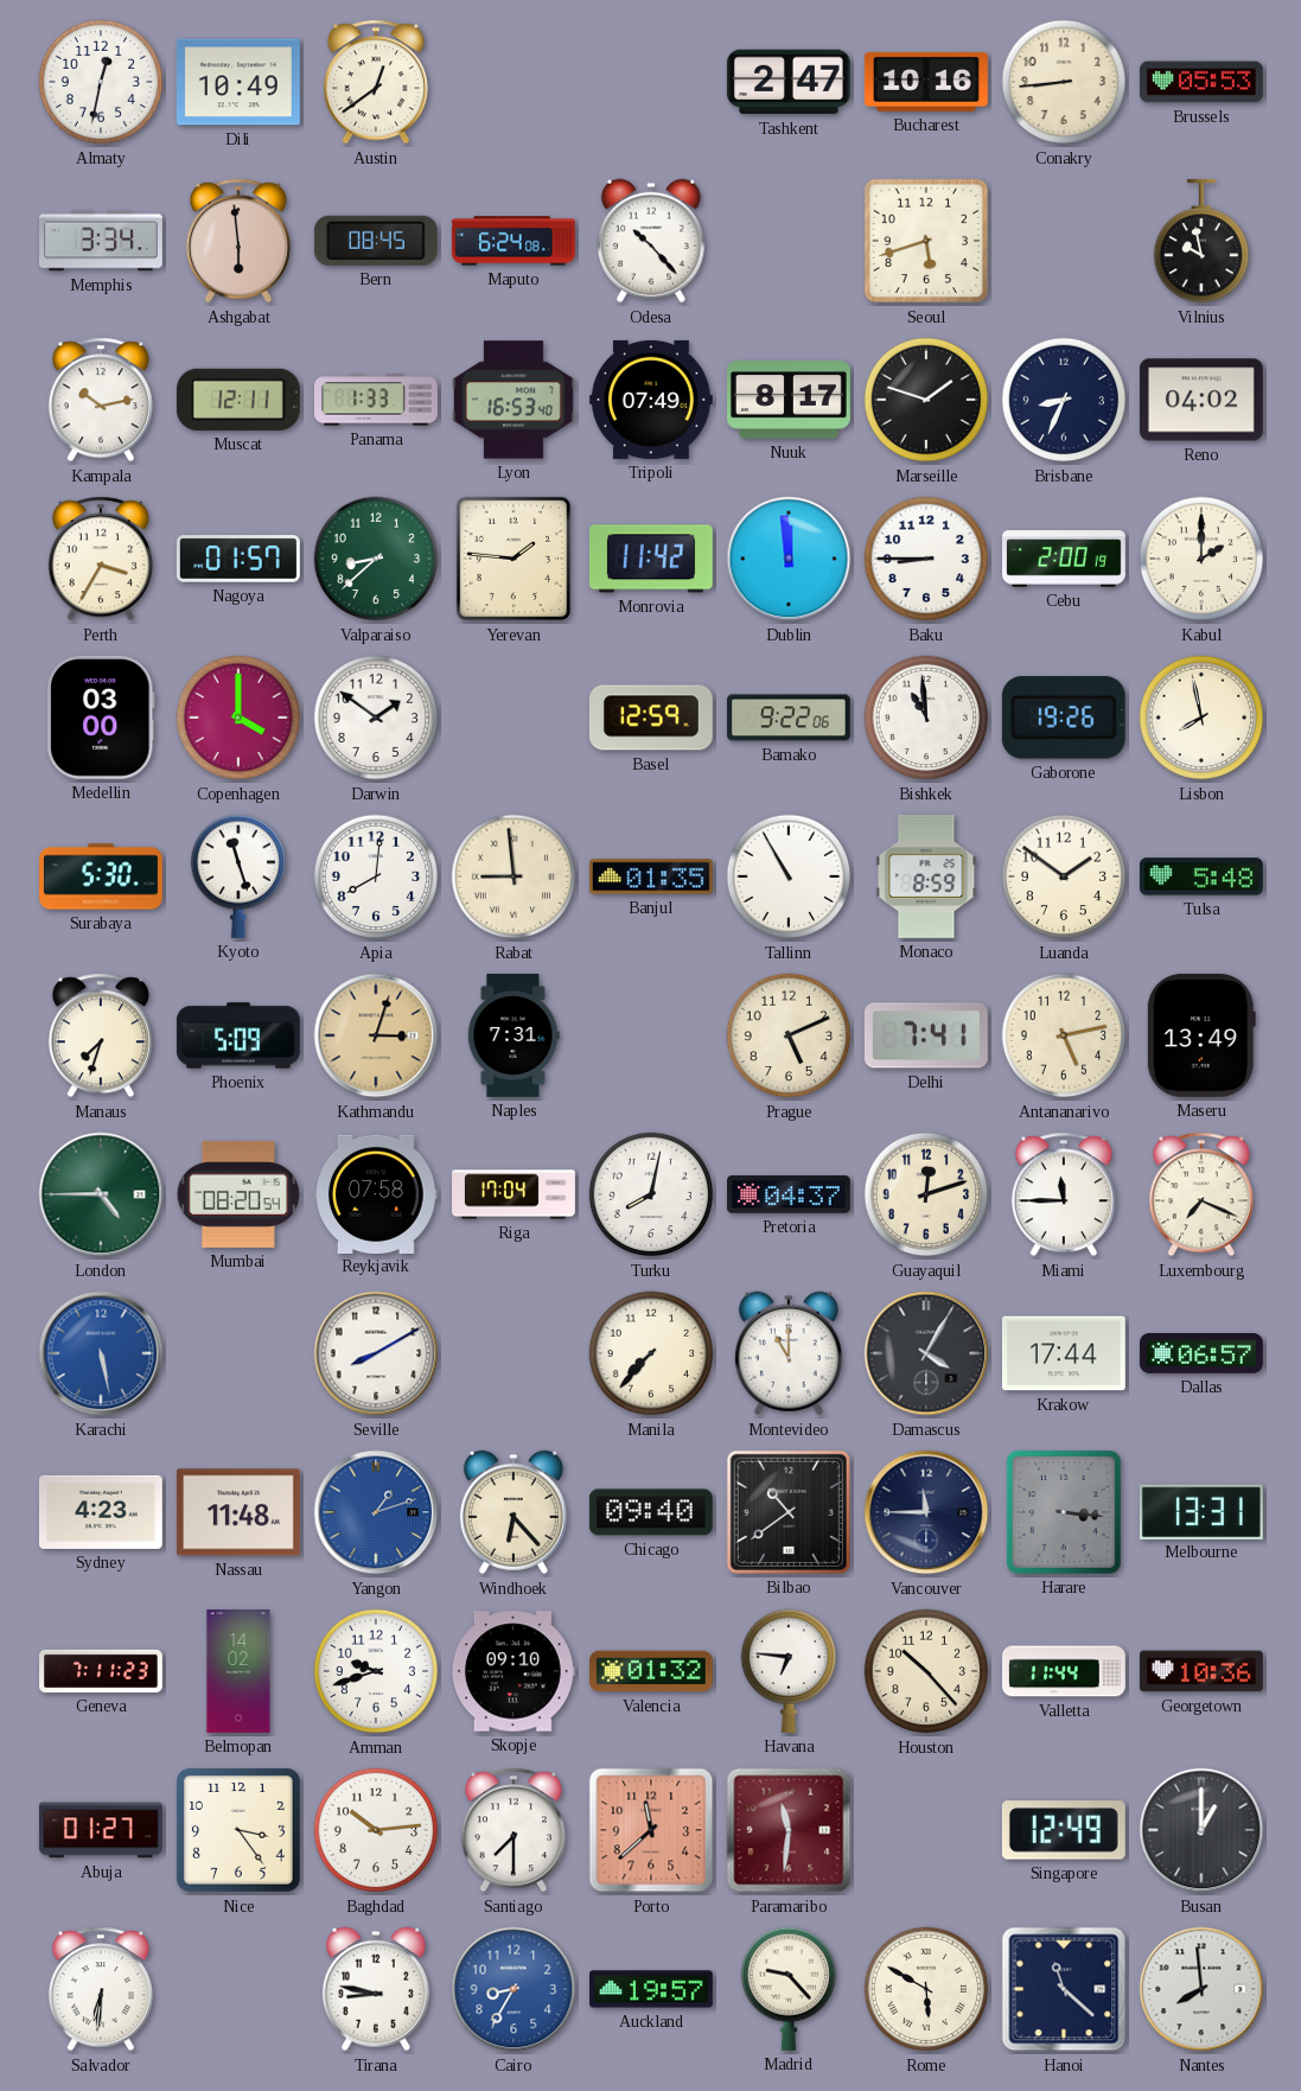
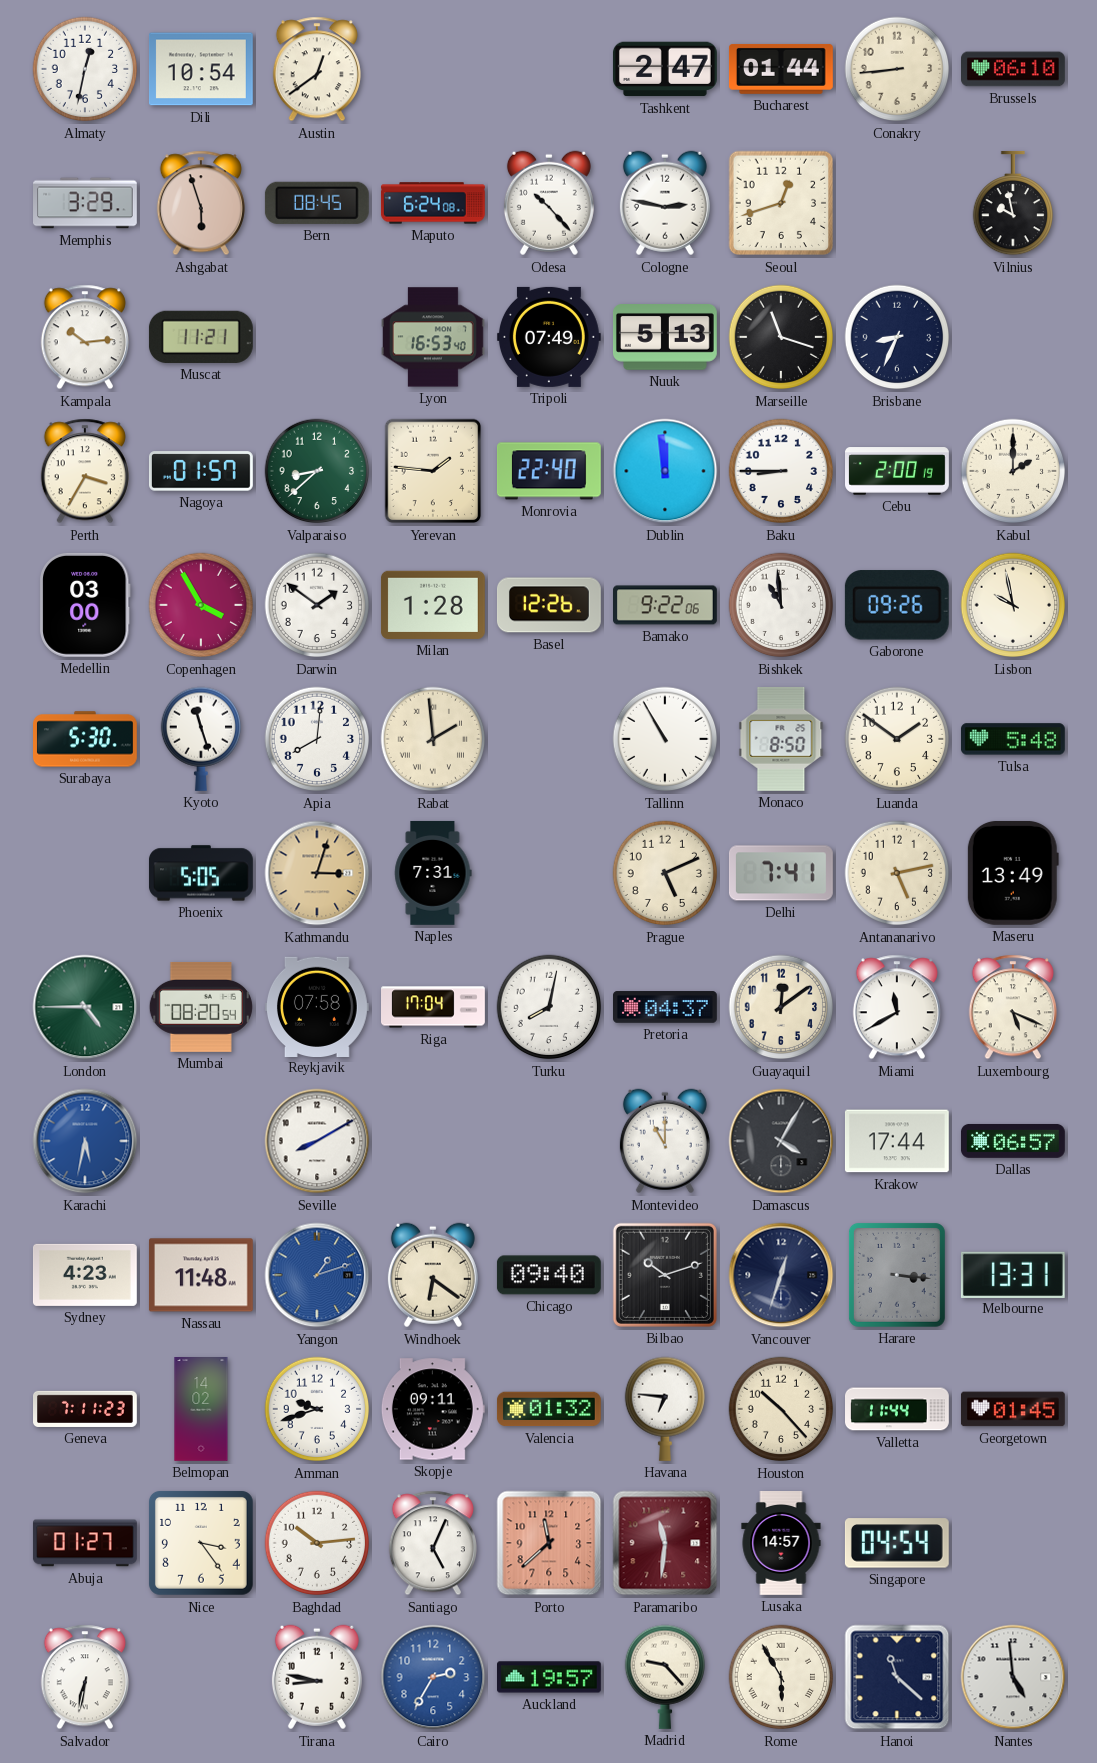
Dili: 10:49 -> 10:54
Bucharest: 10:16 -> 01:44
Brussels: 05:53 -> 06:10
Memphis: 3:34 -> 3:29
Ashgabat: 5:59 -> 5:57
Cologne: none -> 2:47
Seoul: 5:42 -> 12:42
Kampala: 10:13 -> 10:14
Muscat: 12:11 -> 11:21
Panama: 1:33 -> none
Nuuk: 8:17 -> 5:13
Marseille: 1:48 -> 11:18
Reno: 04:02 -> none
Monrovia: 11:42 -> 22:40
Copenhagen: 4:00 -> 3:55
Milan: none -> 1:28
Basel: 12:59 -> 12:26
Gaborone: 19:26 -> 09:26
Lisbon: 7:58 -> 9:58
Rabat: 8:59 -> 1:59
Banjul: 01:35 -> none
Monaco: 8:59 -> 8:50
Manaus: 7:33 -> none
Phoenix: 5:09 -> 5:05
Guayaquil: 12:12 -> 12:09
Miami: 11:45 -> 11:40
Luxembourg: 7:19 -> 5:19
Karachi: 5:28 -> 5:32
Manila: 7:37 -> none
Windhoek: 6:23 -> 6:21
Bilbao: 10:39 -> 10:12
Vancouver: 11:45 -> 12:33
Skopje: 09:10 -> 09:11
Georgetown: 10:36 -> 01:45
Santiago: 7:30 -> 5:04
Lusaka: none -> 14:57
Singapore: 12:49 -> 04:54
Busan: 1:00 -> none
Salvador: 6:31 -> 6:32
Cairo: 8:35 -> 2:35
Rome: 5:50 -> 5:55
Nantes: 7:59 -> 4:59
